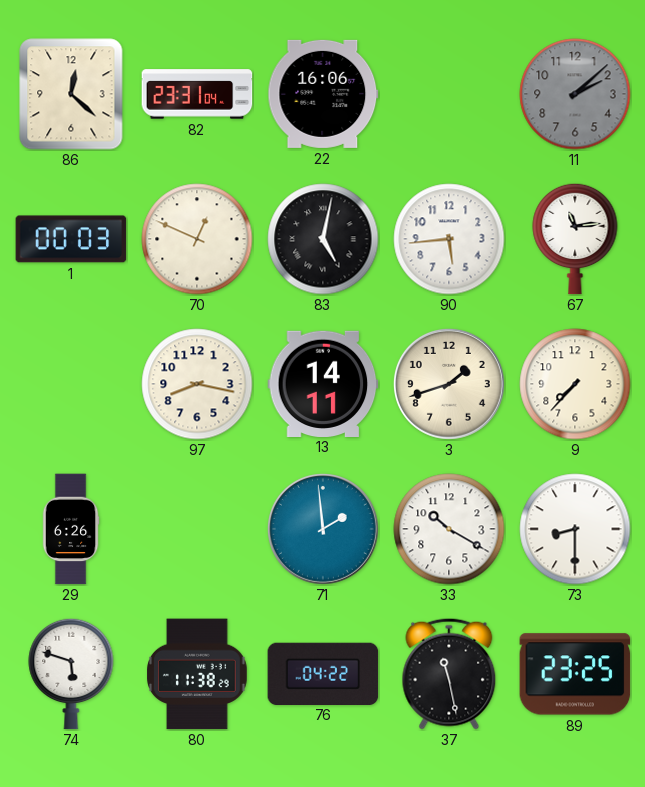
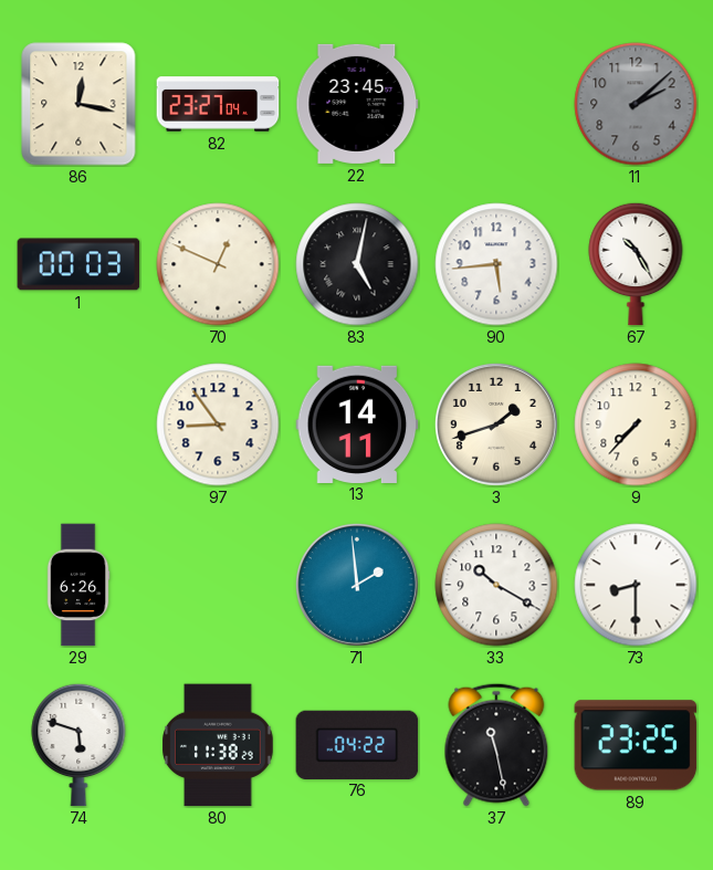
86: 12:22 -> 12:17
82: 23:31 -> 23:27
22: 16:06 -> 23:45
67: 11:14 -> 10:25
97: 8:17 -> 8:54
